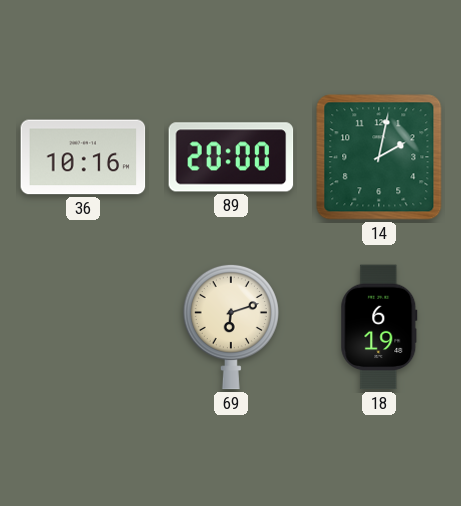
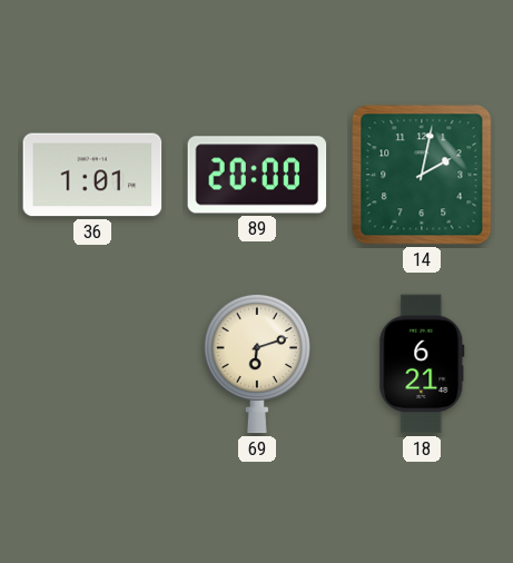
36: 10:16 -> 1:01
18: 6:19 -> 6:21
